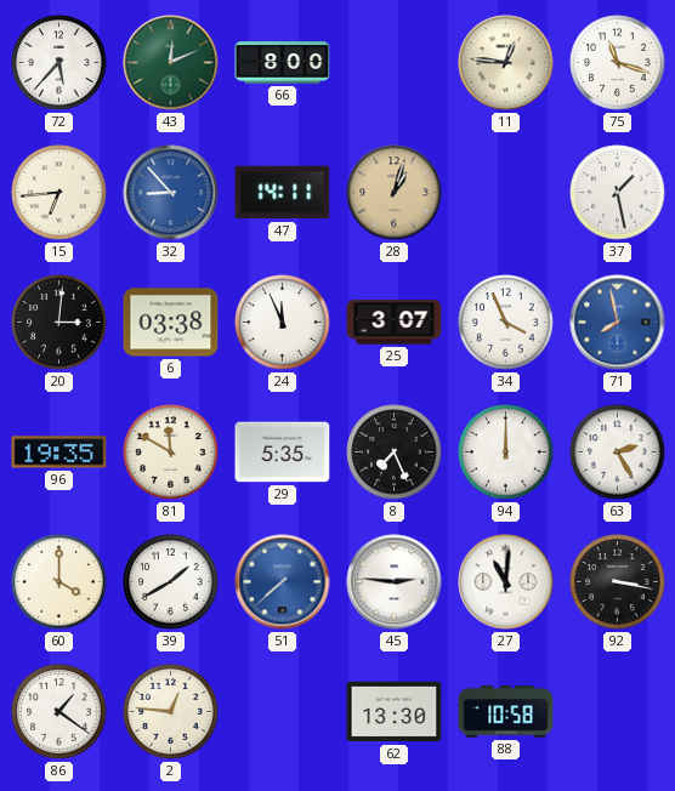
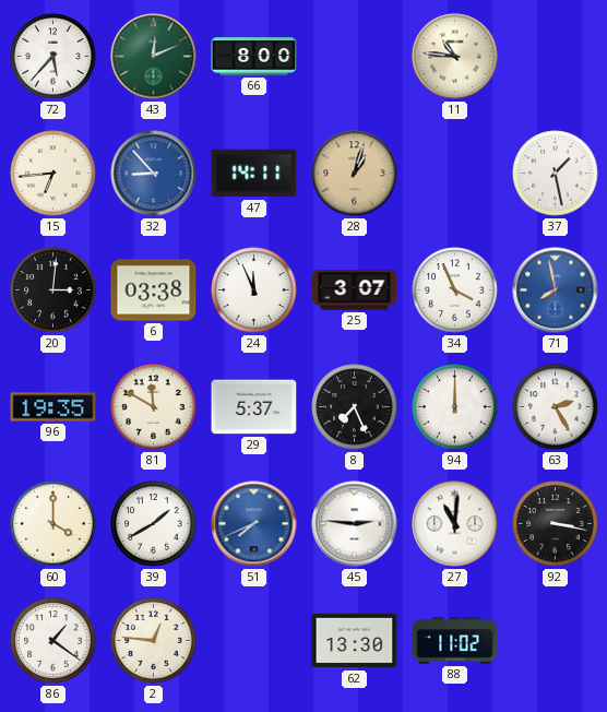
11: 12:46 -> 10:46
75: 11:18 -> none
29: 5:35 -> 5:37
51: 7:38 -> 7:41
88: 10:58 -> 11:02
